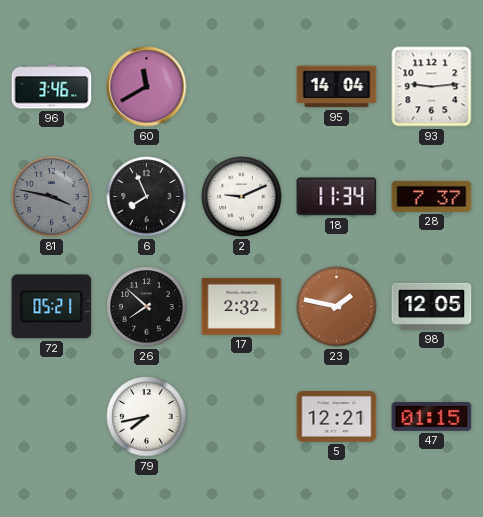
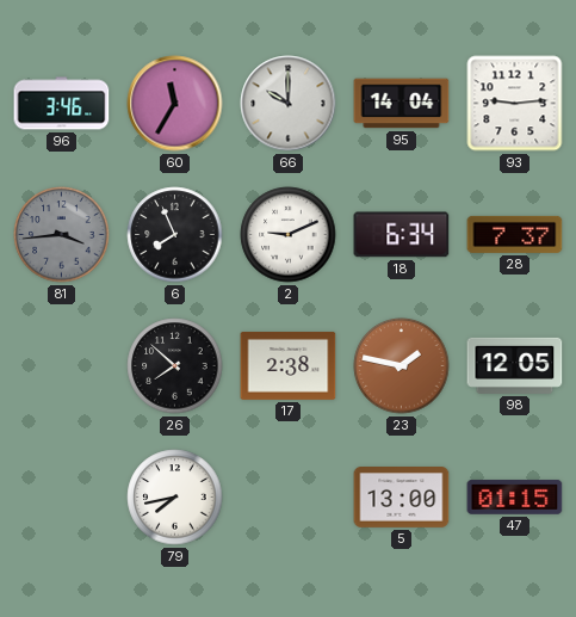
60: 11:40 -> 11:35
66: none -> 10:00
81: 3:47 -> 3:44
18: 11:34 -> 6:34
72: 05:21 -> none
17: 2:32 -> 2:38
5: 12:21 -> 13:00
